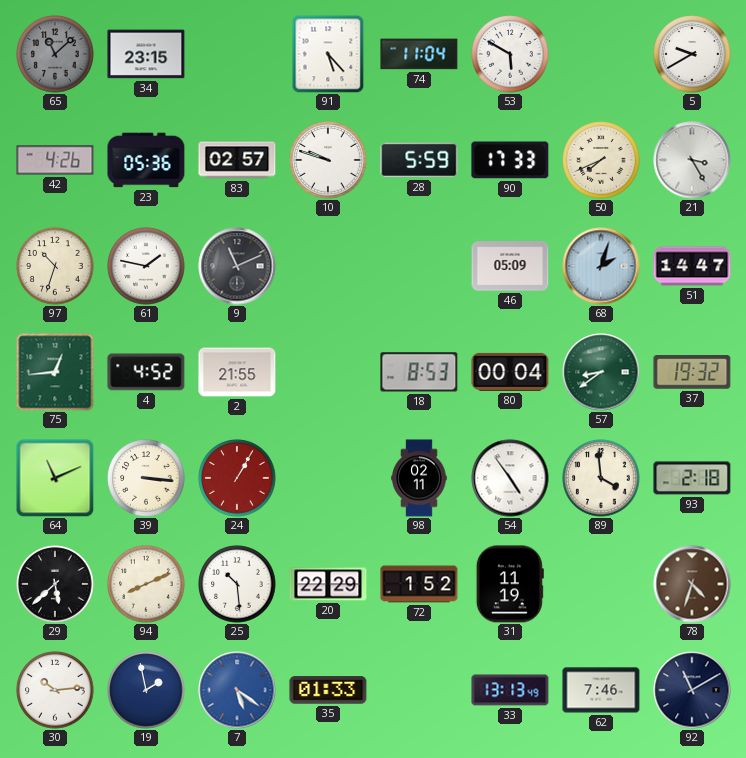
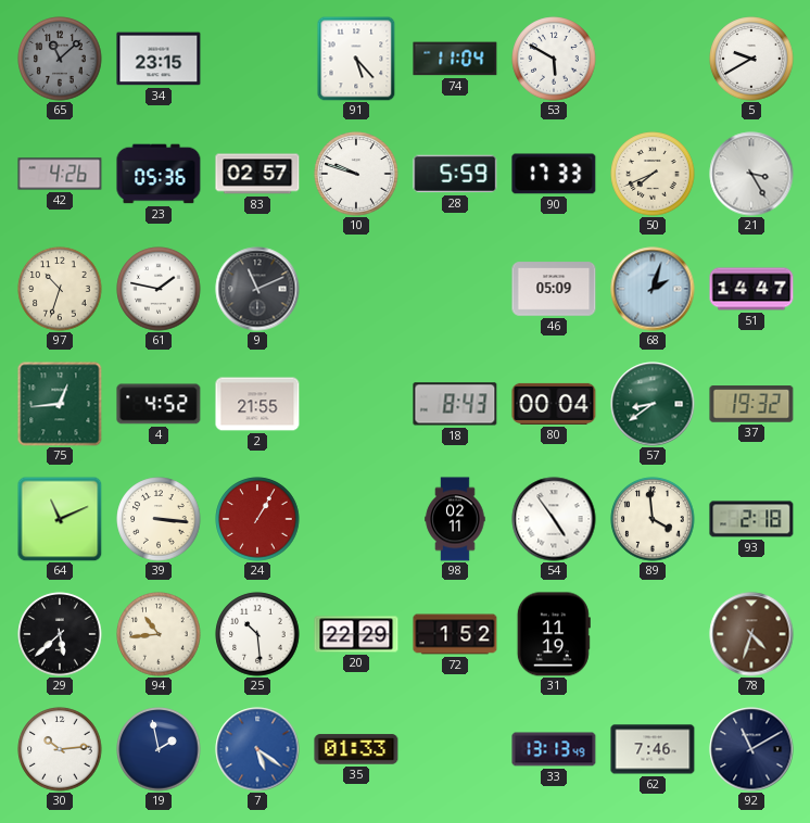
18: 8:53 -> 8:43
94: 8:11 -> 10:44
